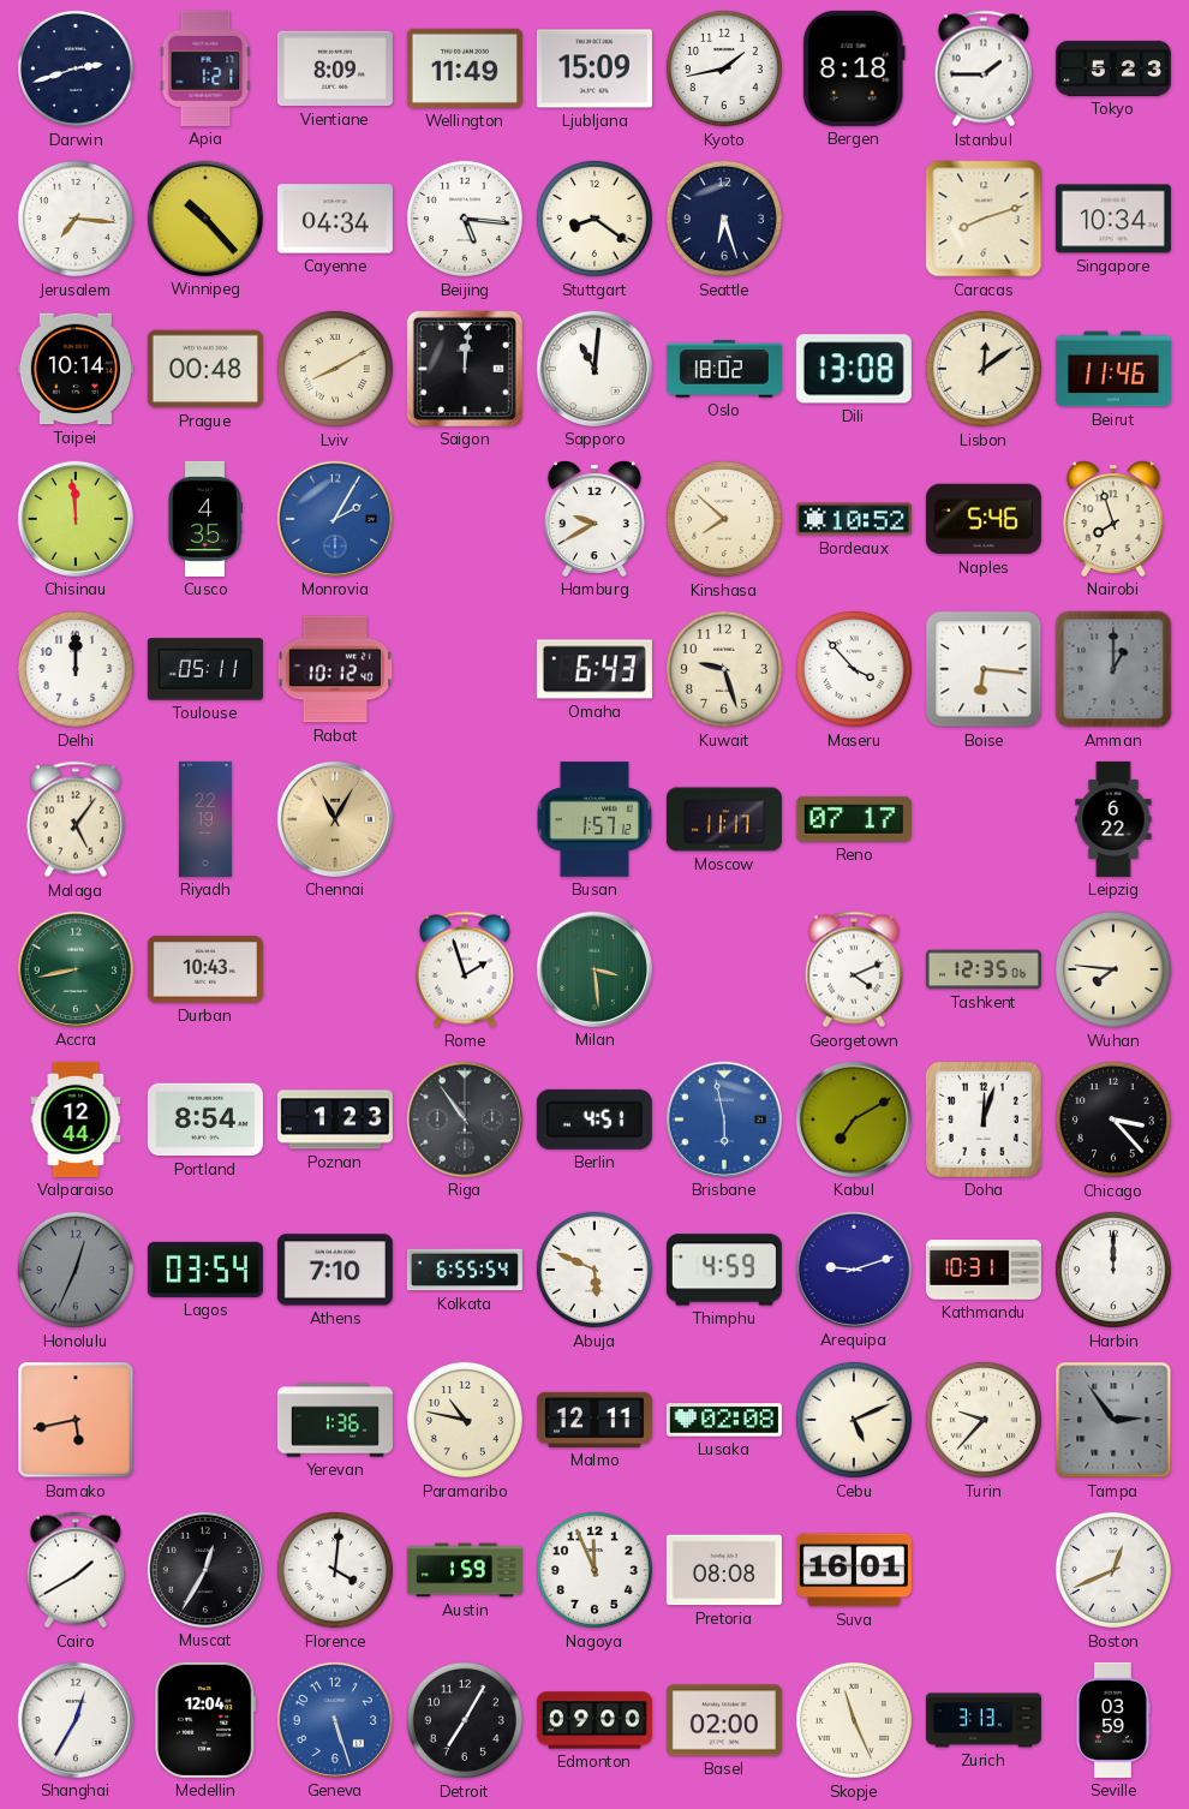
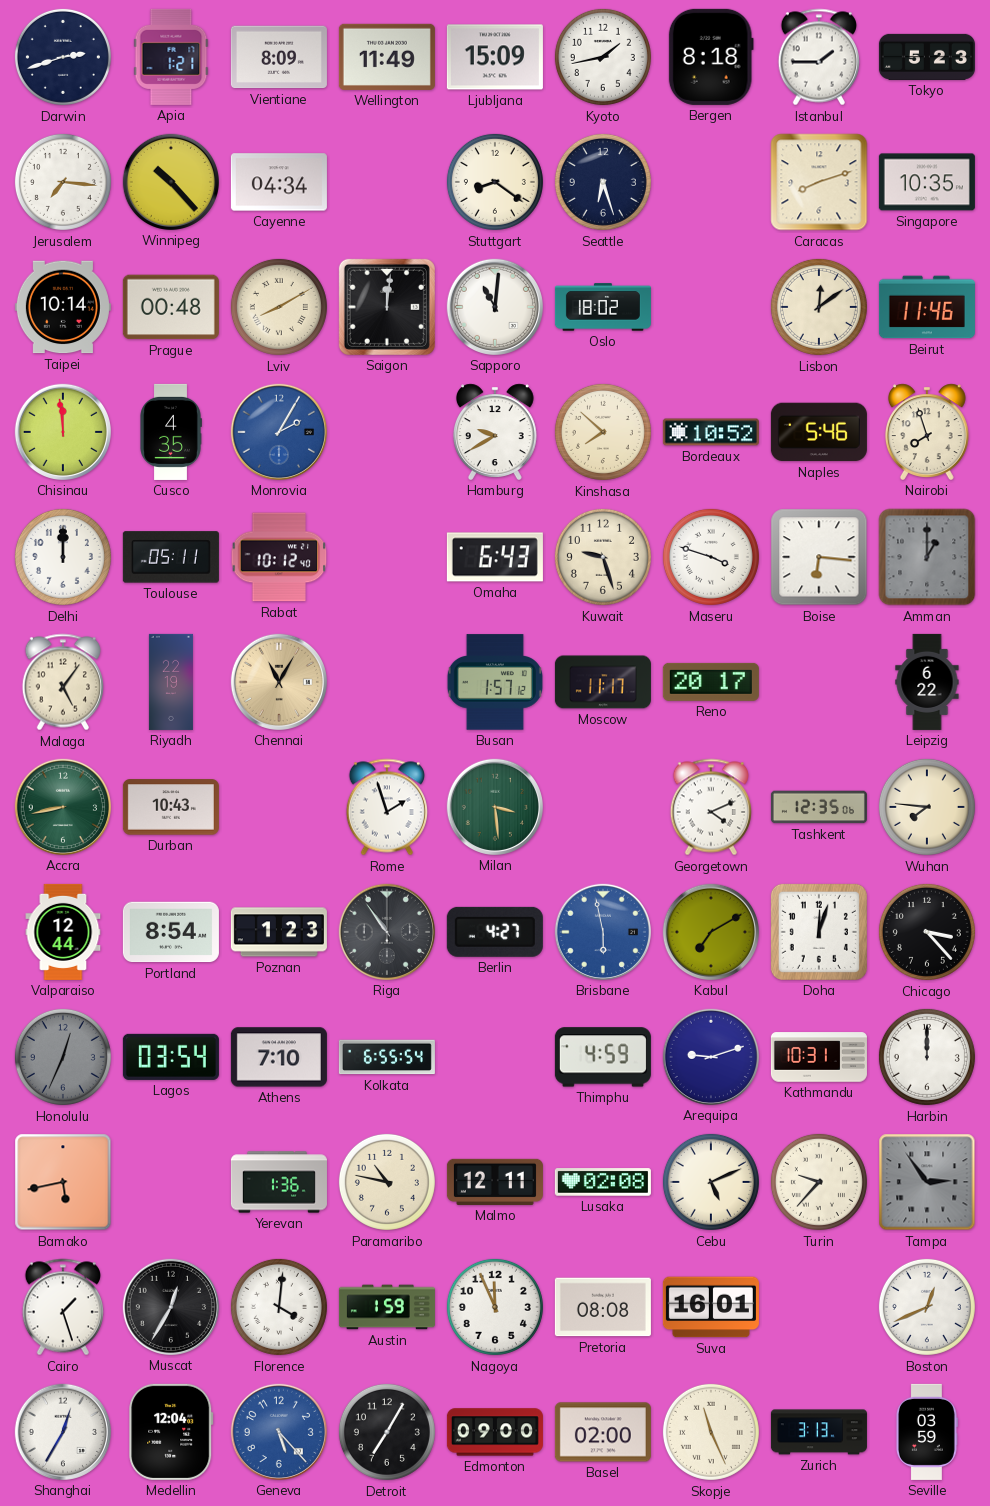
Beijing: 5:16 -> none
Singapore: 10:34 -> 10:35
Dili: 13:08 -> none
Maseru: 3:53 -> 3:48
Reno: 07:17 -> 20:17
Berlin: 4:51 -> 4:27
Abuja: 5:49 -> none
Cairo: 1:40 -> 1:27
Geneva: 5:27 -> 5:23
